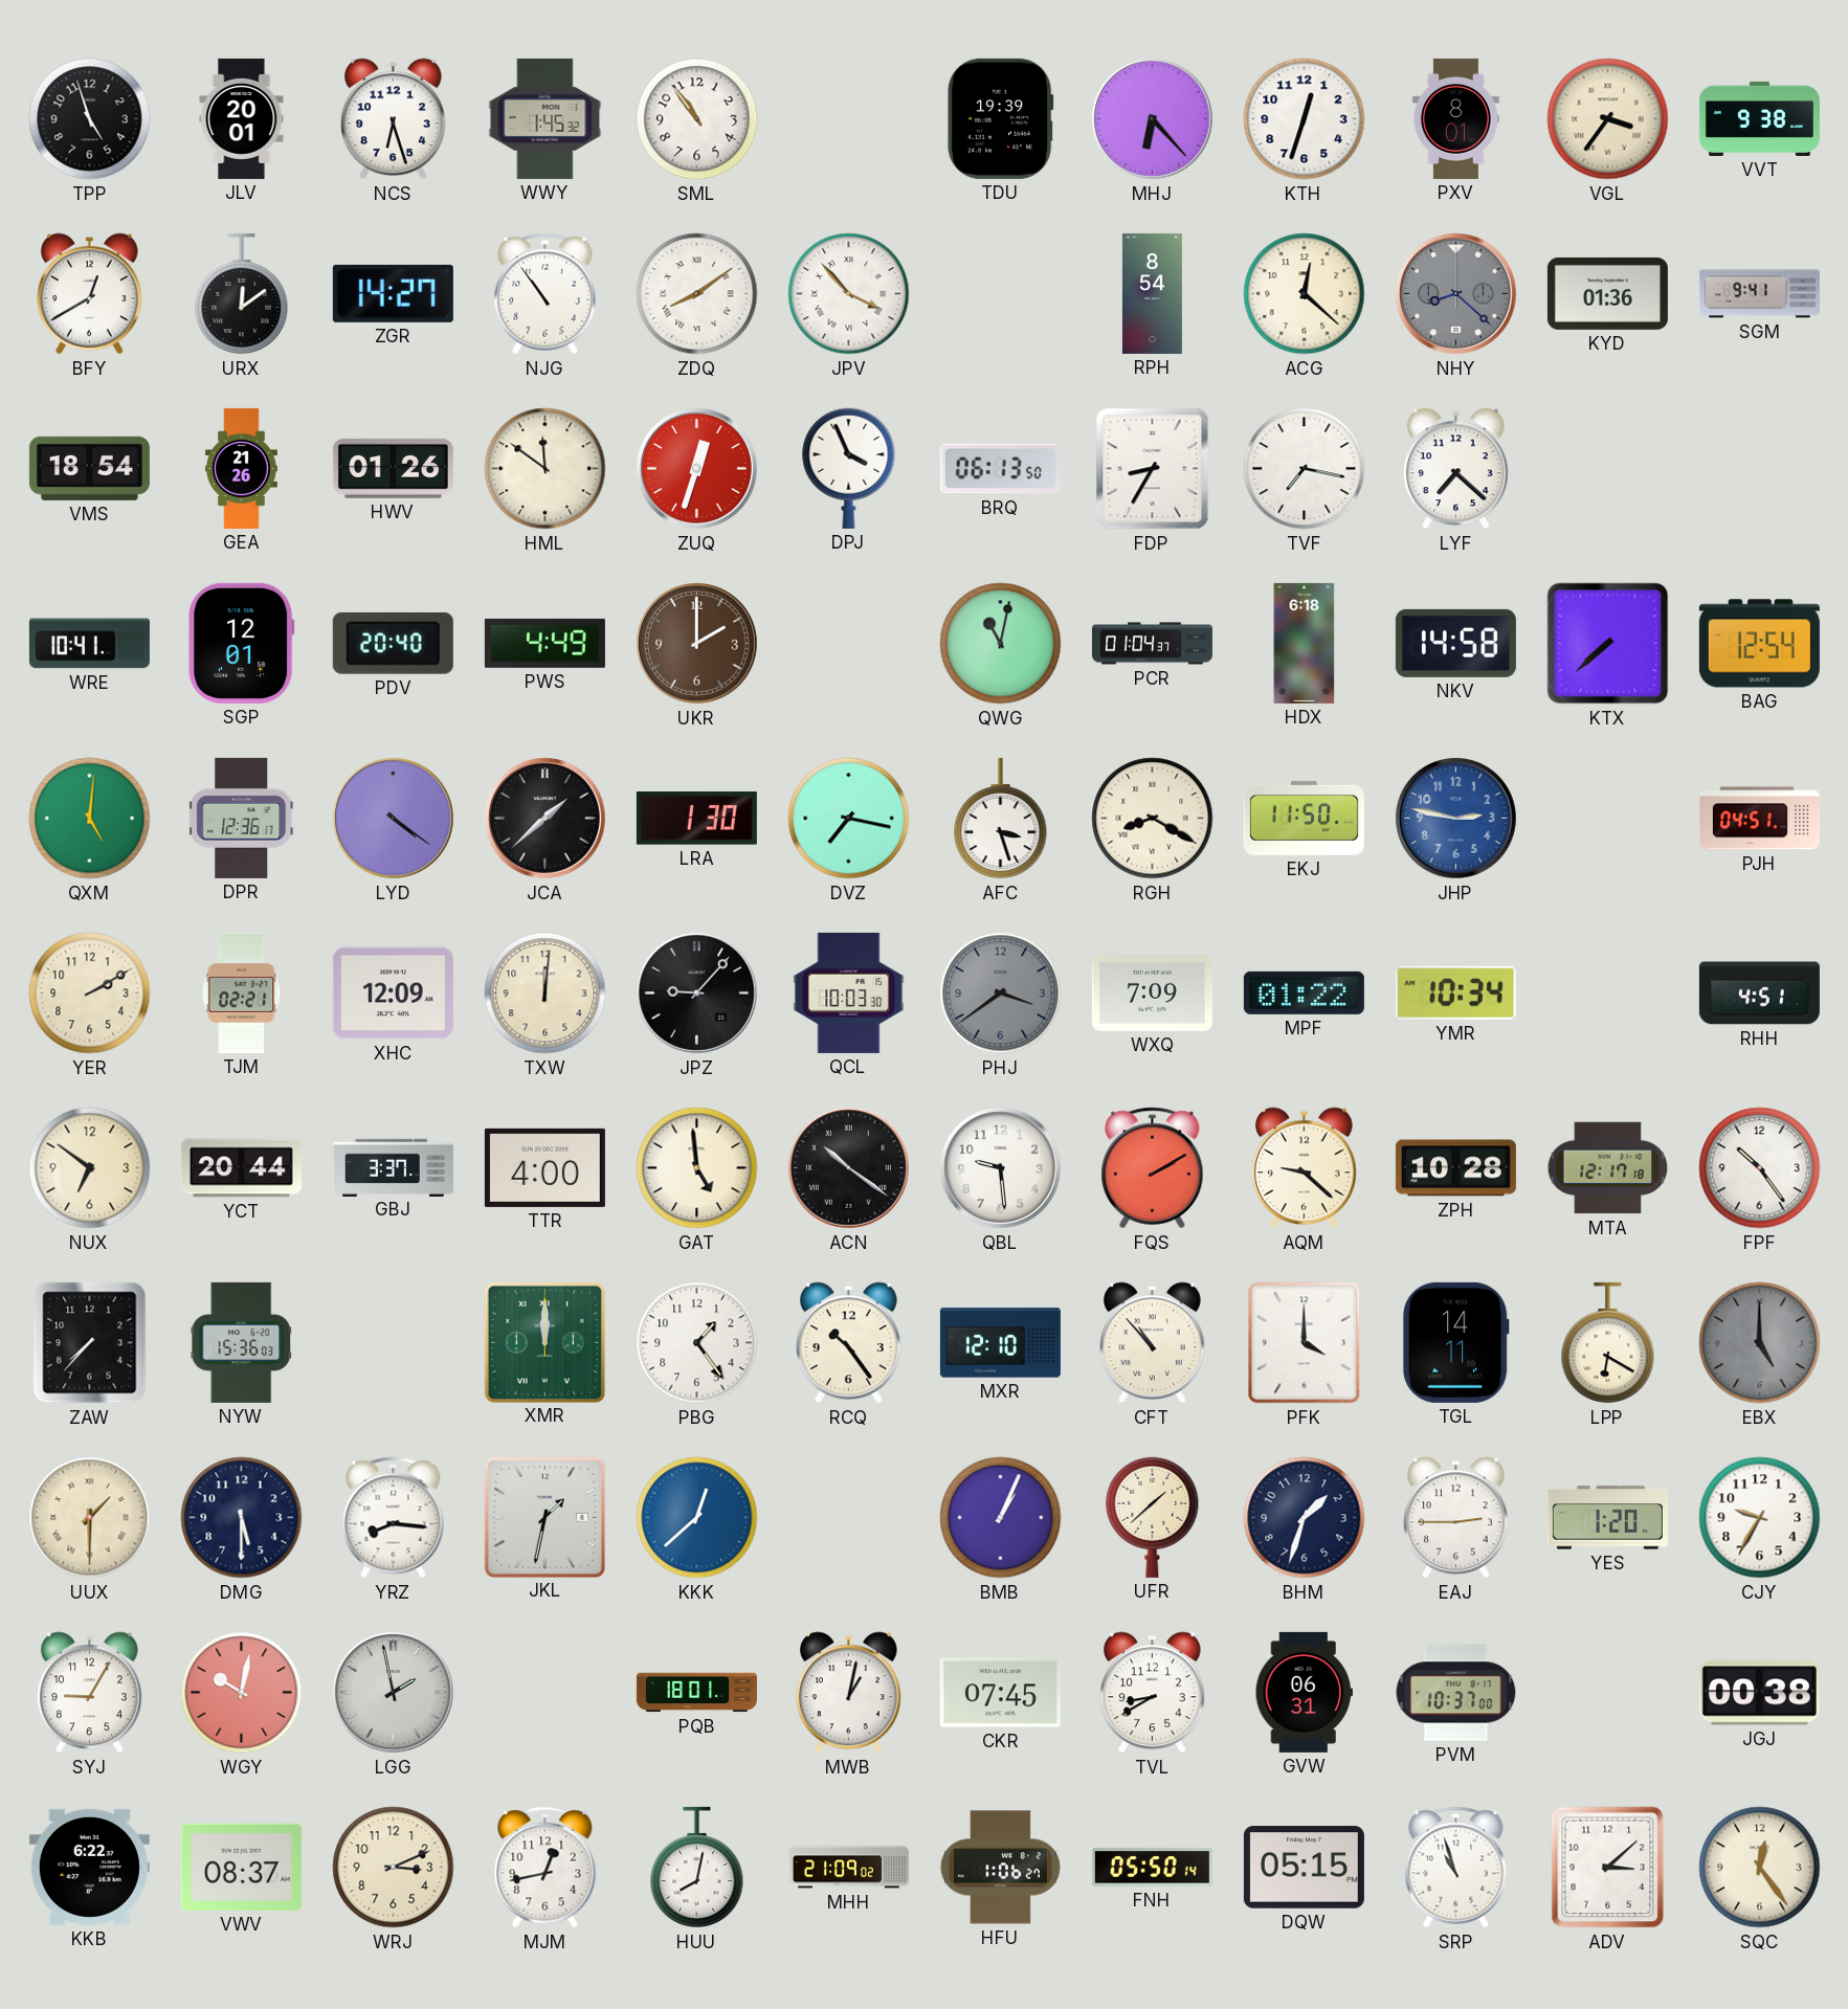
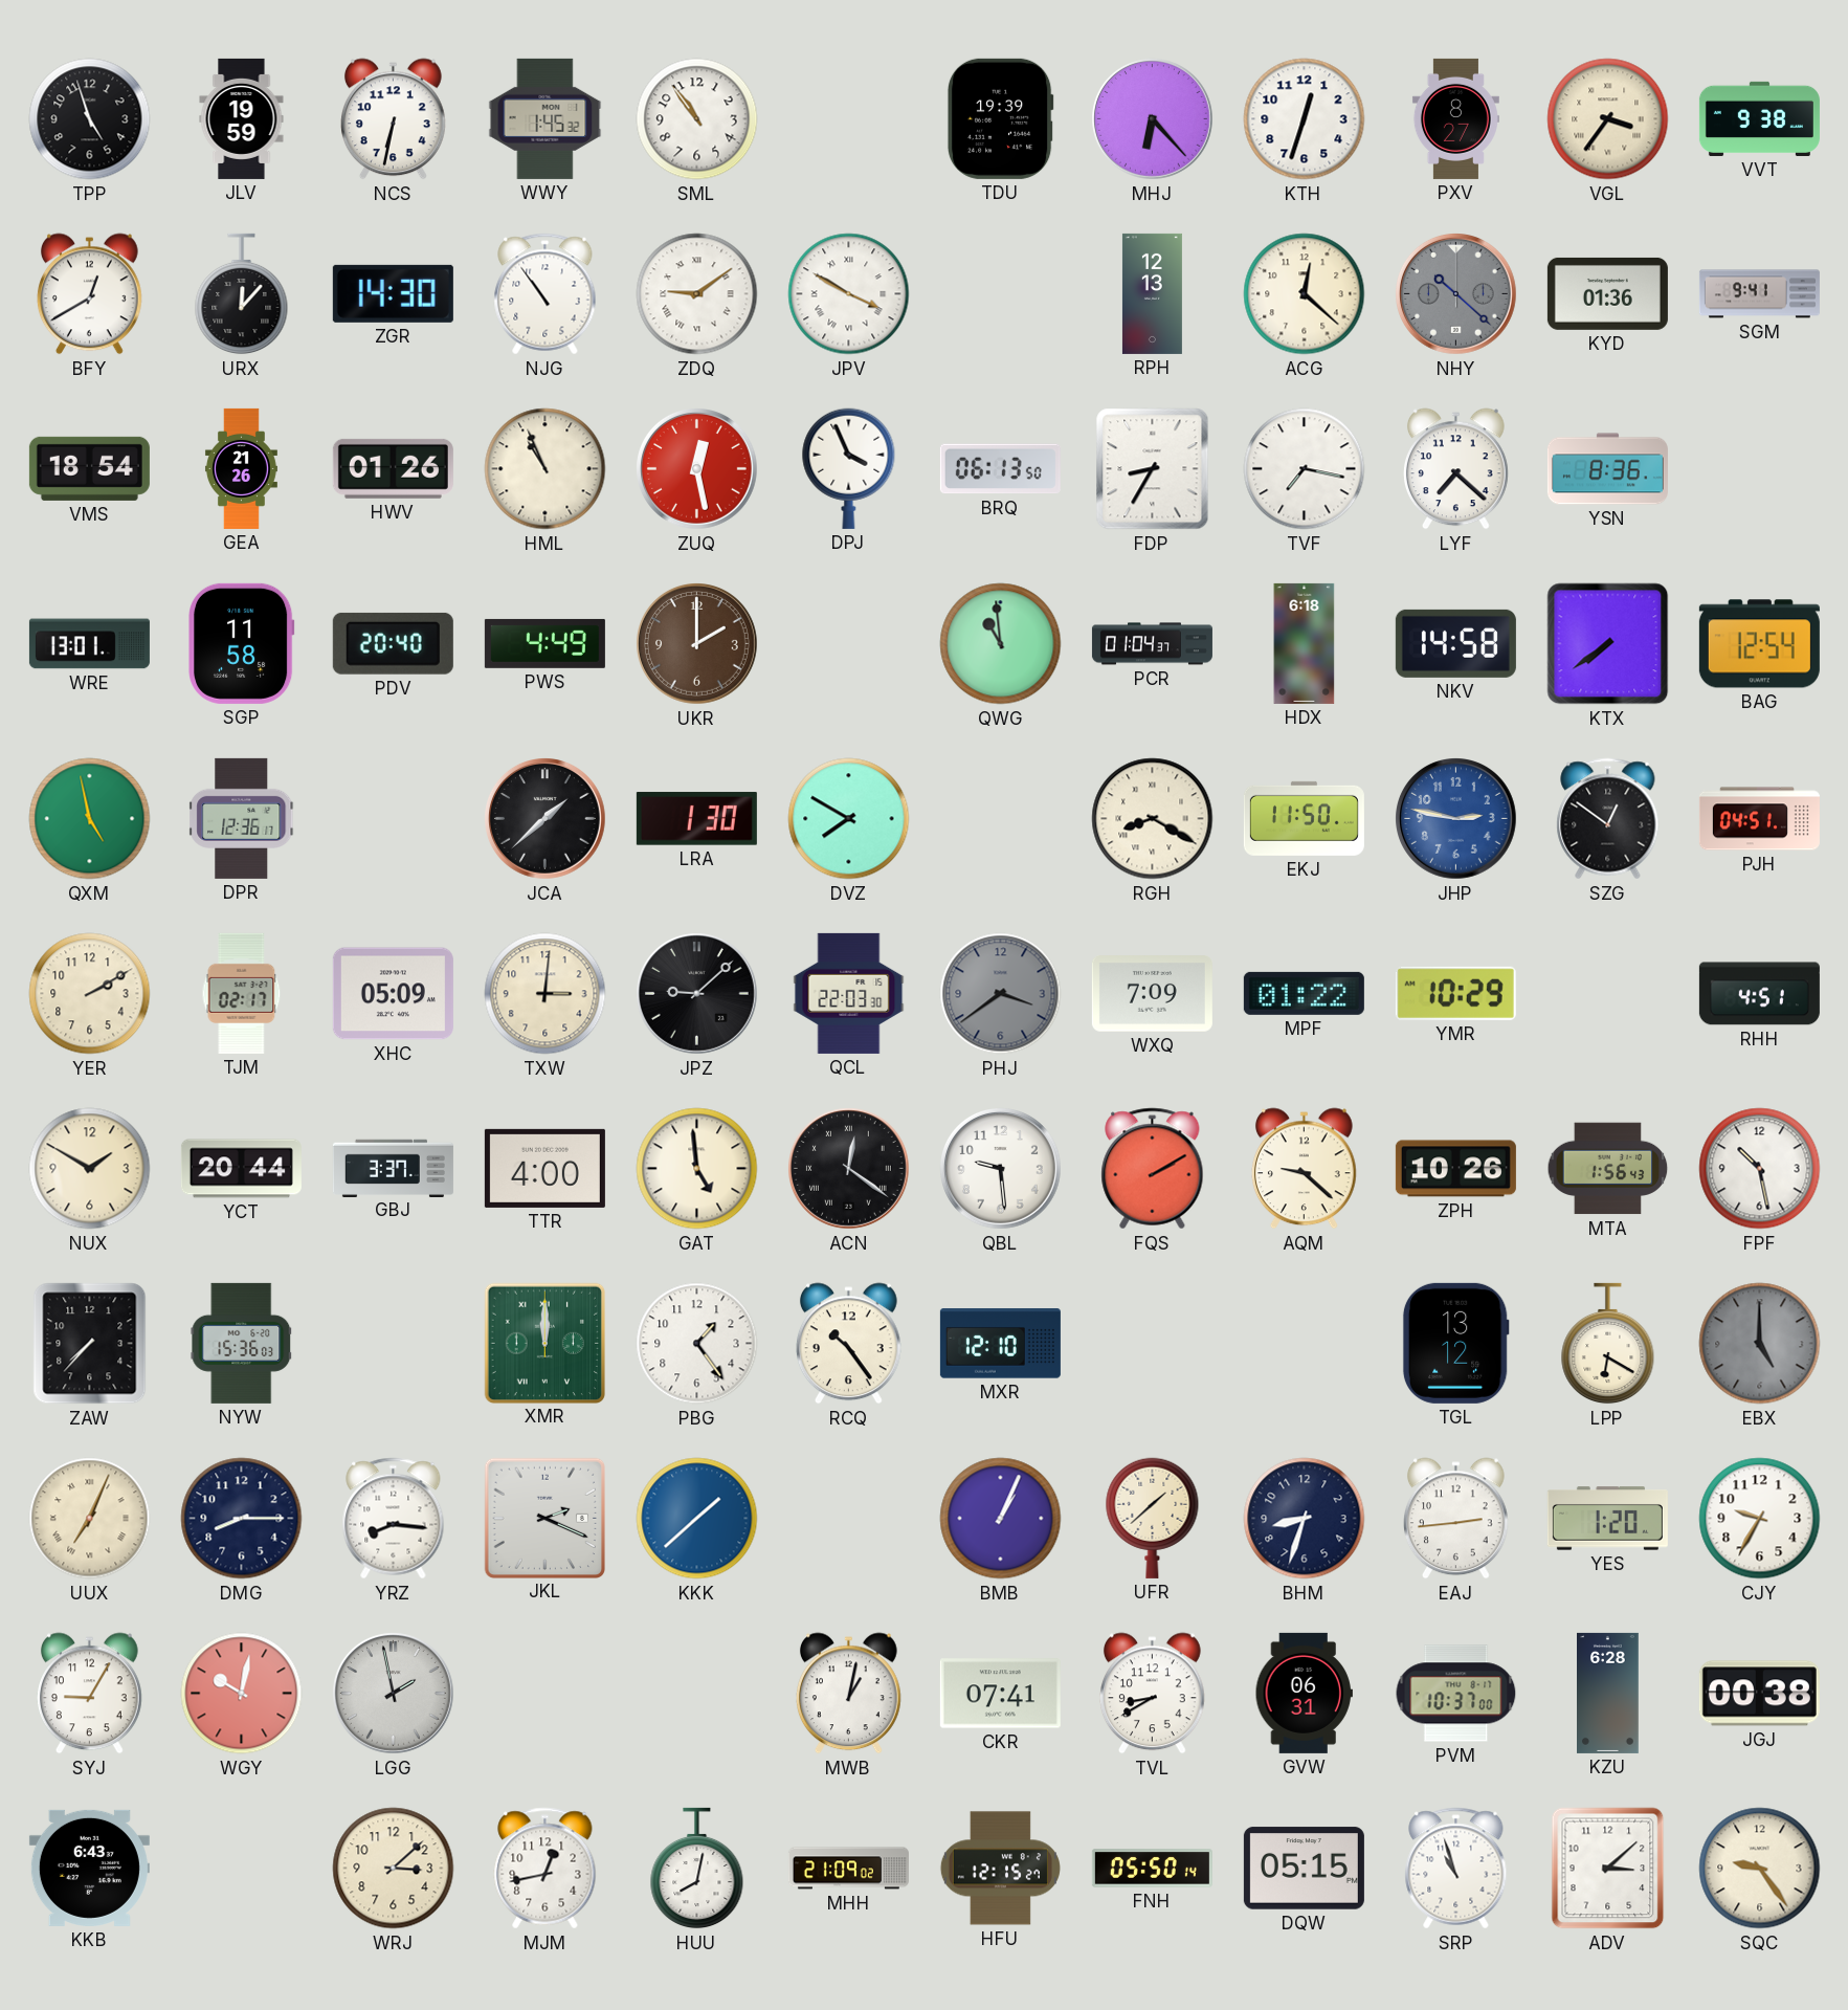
JLV: 20:01 -> 19:59
NCS: 6:27 -> 6:32
PXV: 8:01 -> 8:27
URX: 12:09 -> 12:07
ZGR: 14:27 -> 14:30
ZDQ: 8:09 -> 9:09
JPV: 3:53 -> 3:50
RPH: 8:54 -> 12:13
NHY: 8:22 -> 10:22
HML: 11:51 -> 10:56
ZUQ: 12:33 -> 12:28
YSN: none -> 8:36
WRE: 10:41 -> 13:01
SGP: 12:01 -> 11:58
QWG: 11:02 -> 10:59
KTX: 7:38 -> 7:39
QXM: 5:01 -> 4:58
LYD: 4:21 -> none
DVZ: 7:17 -> 7:50
AFC: 3:27 -> none
SZG: none -> 12:51
TJM: 02:21 -> 02:17
XHC: 12:09 -> 05:09
TXW: 12:01 -> 3:01
JPZ: 9:07 -> 9:08
QCL: 10:03 -> 22:03
YMR: 10:34 -> 10:29
NUX: 6:51 -> 1:50
ACN: 10:21 -> 12:21
ZPH: 10:28 -> 10:26
MTA: 12:17 -> 1:56
FPF: 10:24 -> 10:28
CFT: 10:53 -> none
PFK: 4:00 -> none
TGL: 14:11 -> 13:12
UUX: 1:30 -> 7:04
DMG: 5:30 -> 8:15
JKL: 1:32 -> 2:19
KKK: 12:38 -> 1:38
BHM: 1:33 -> 8:33
EAJ: 2:45 -> 2:44
PQB: 18:01 -> none
CKR: 07:45 -> 07:41
KZU: none -> 6:28
KKB: 6:22 -> 6:43
VWV: 08:37 -> none
WRJ: 3:11 -> 3:08
HFU: 1:06 -> 12:15
SQC: 12:24 -> 9:24
